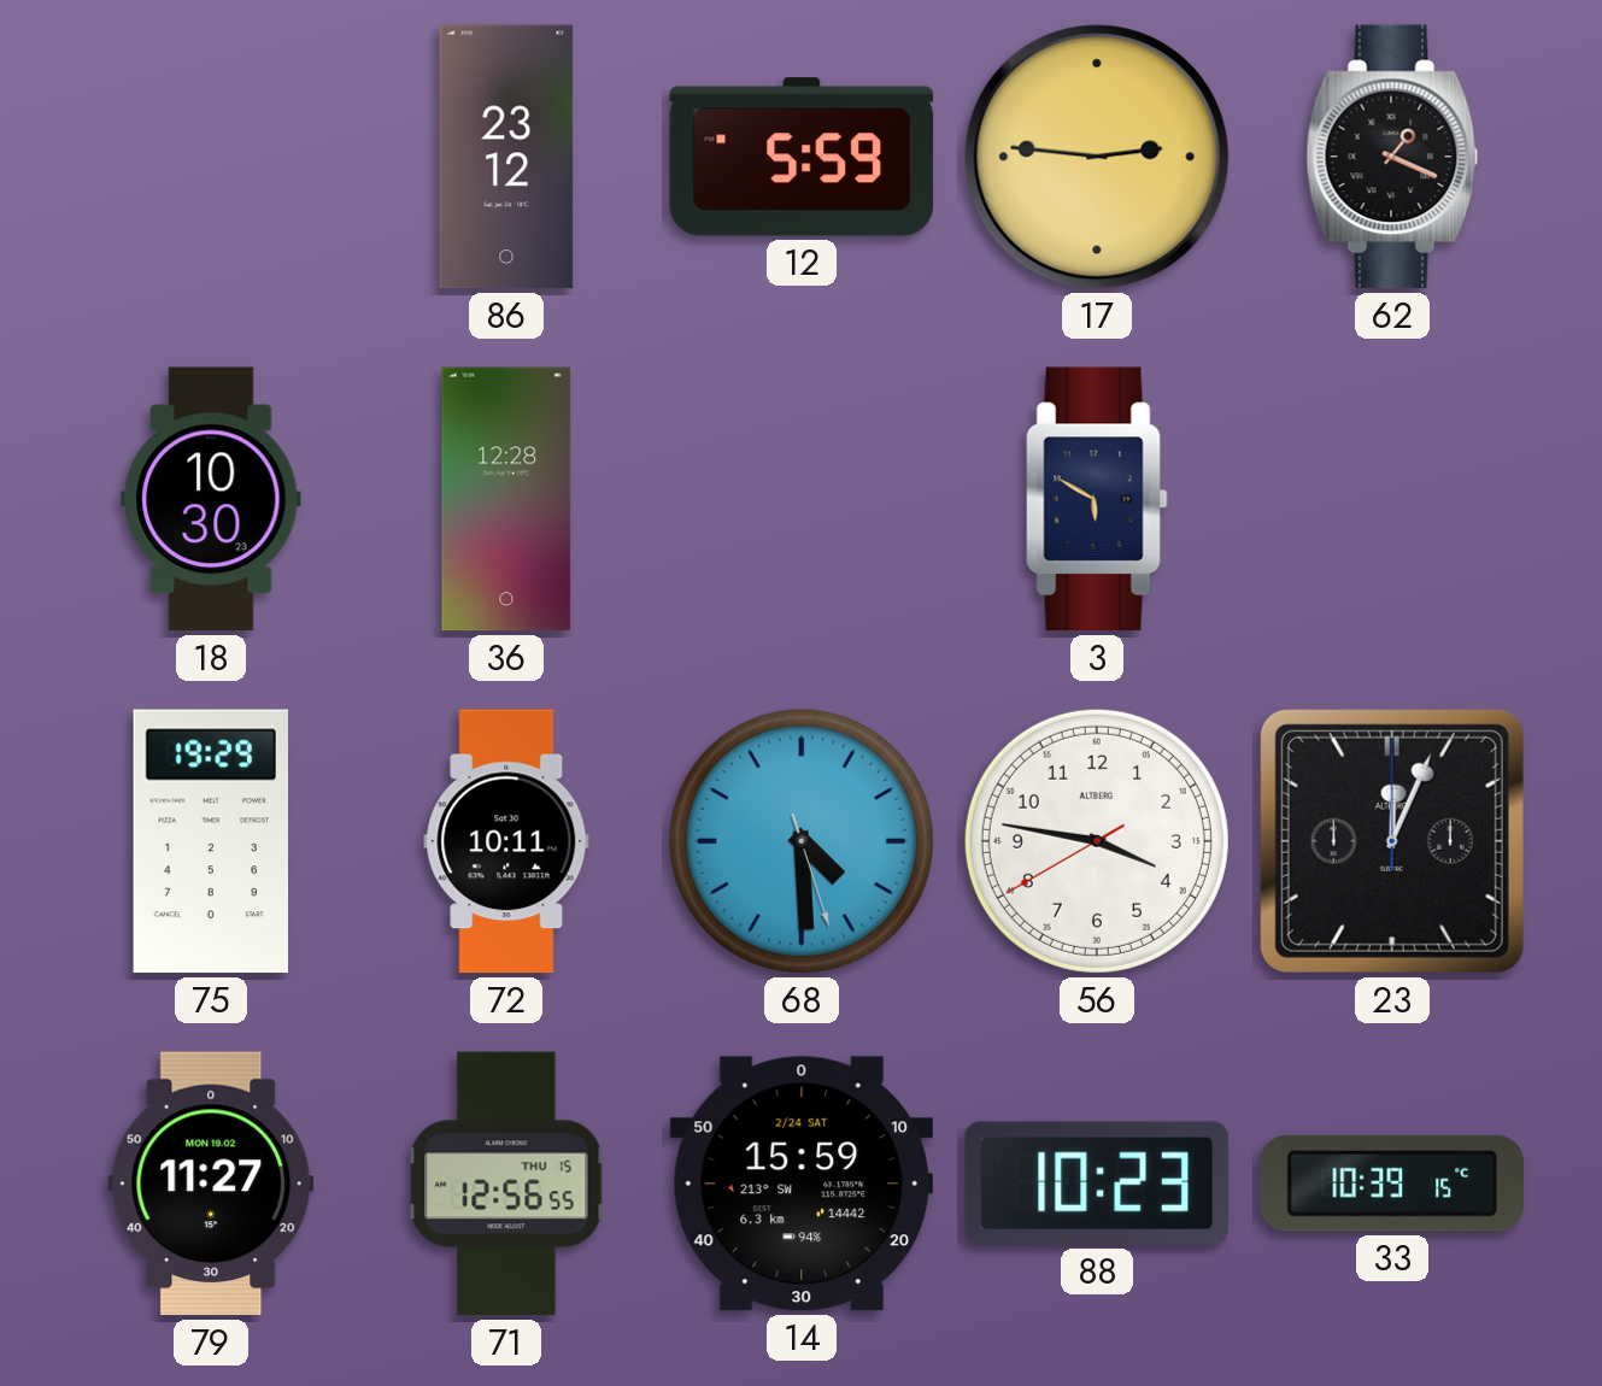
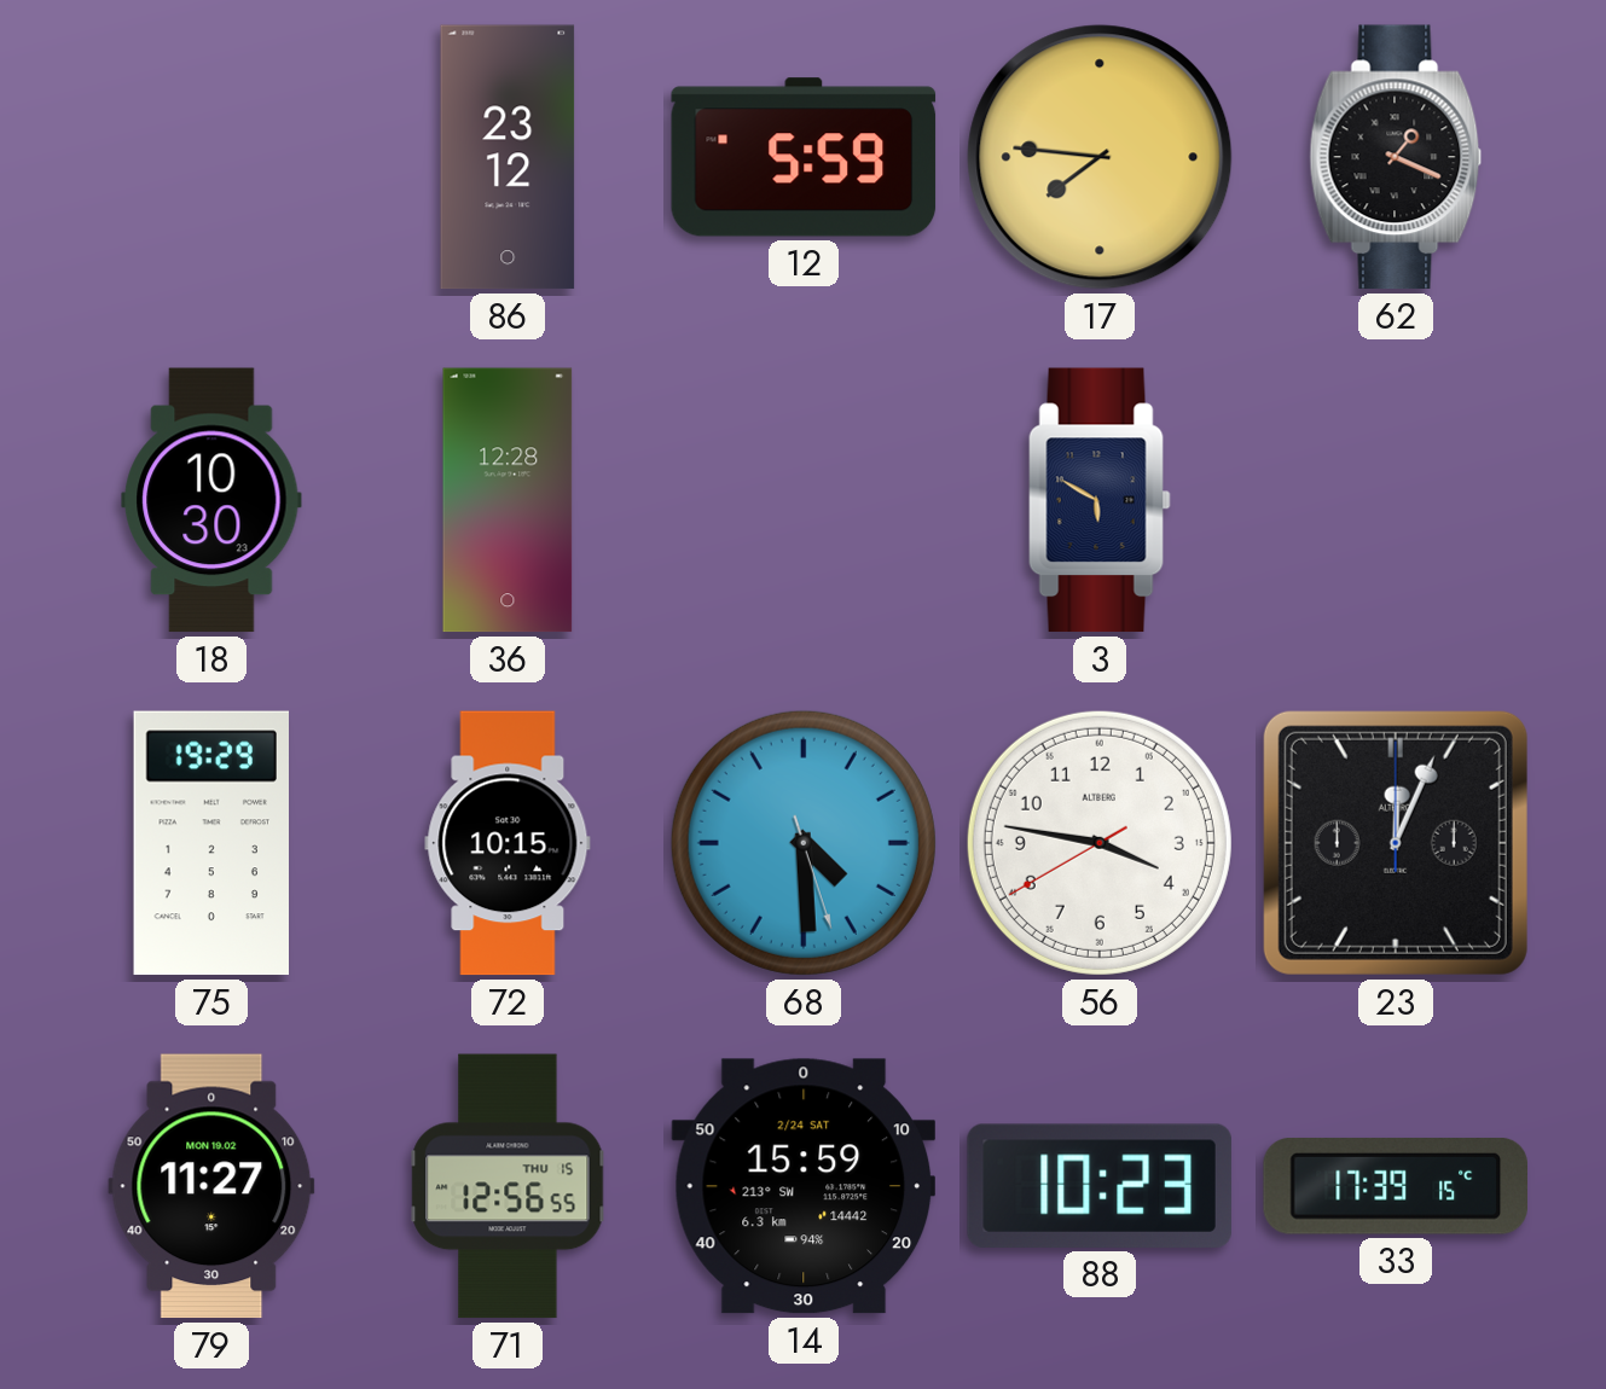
17: 2:46 -> 7:46
72: 10:11 -> 10:15
33: 10:39 -> 17:39
